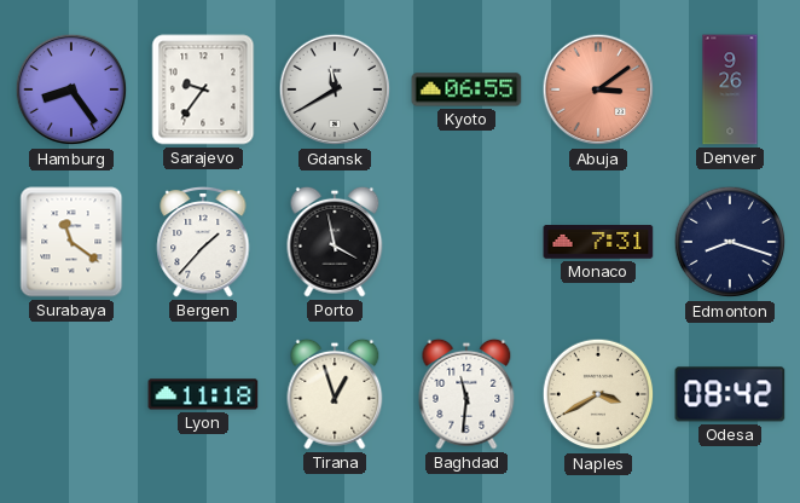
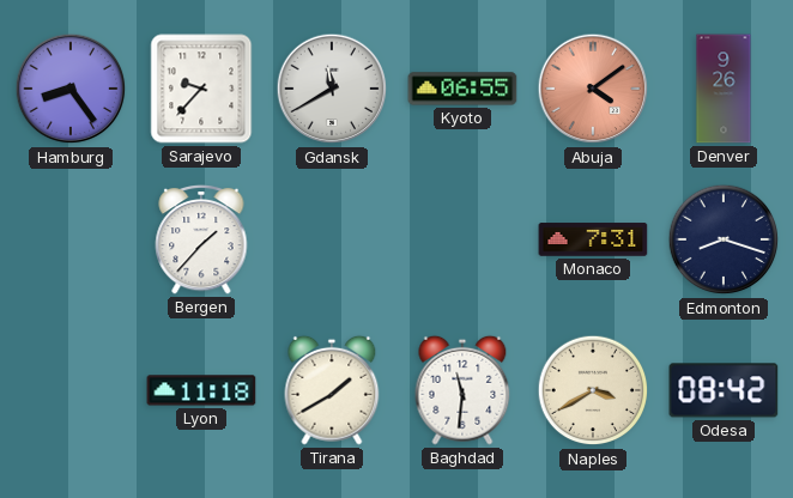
Sarajevo: 9:36 -> 9:37
Abuja: 3:09 -> 4:09
Surabaya: 11:21 -> none
Porto: 3:58 -> none
Tirana: 12:57 -> 1:40
